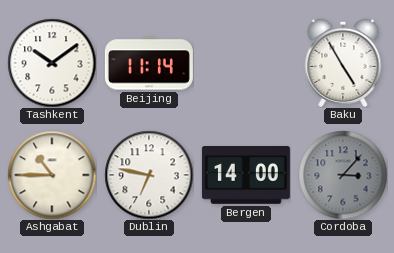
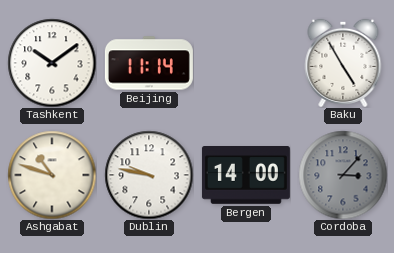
Ashgabat: 10:45 -> 10:48
Dublin: 6:47 -> 9:47
